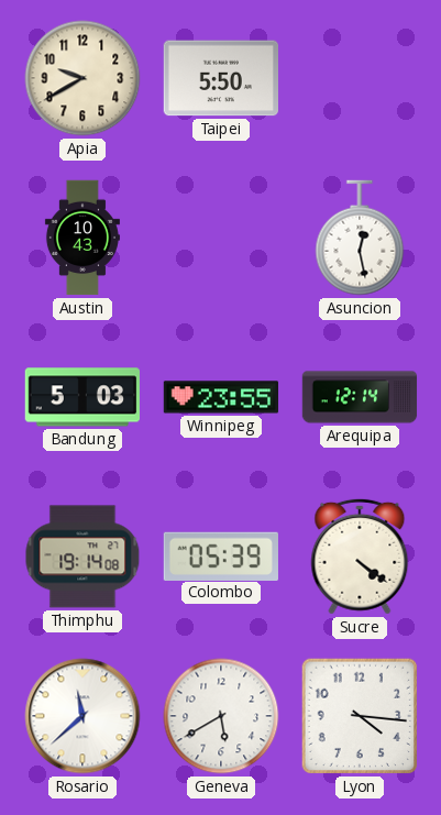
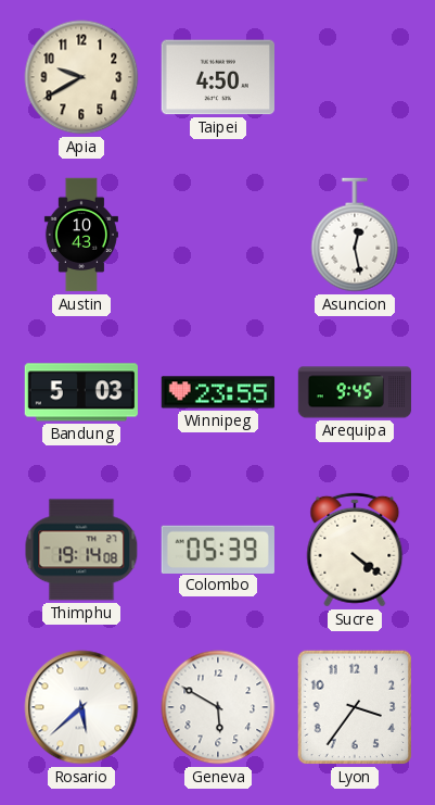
Taipei: 5:50 -> 4:50
Arequipa: 12:14 -> 9:45
Rosario: 11:38 -> 5:38
Geneva: 5:40 -> 5:50
Lyon: 4:16 -> 3:36
